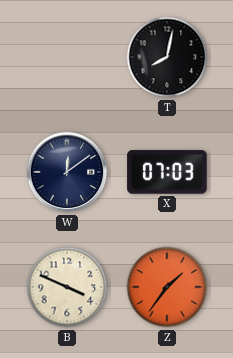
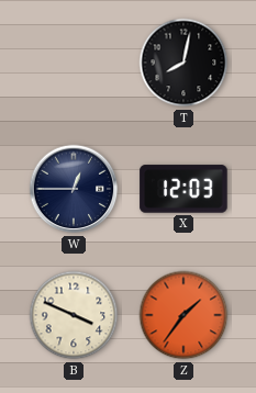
W: 12:09 -> 12:45
X: 07:03 -> 12:03
